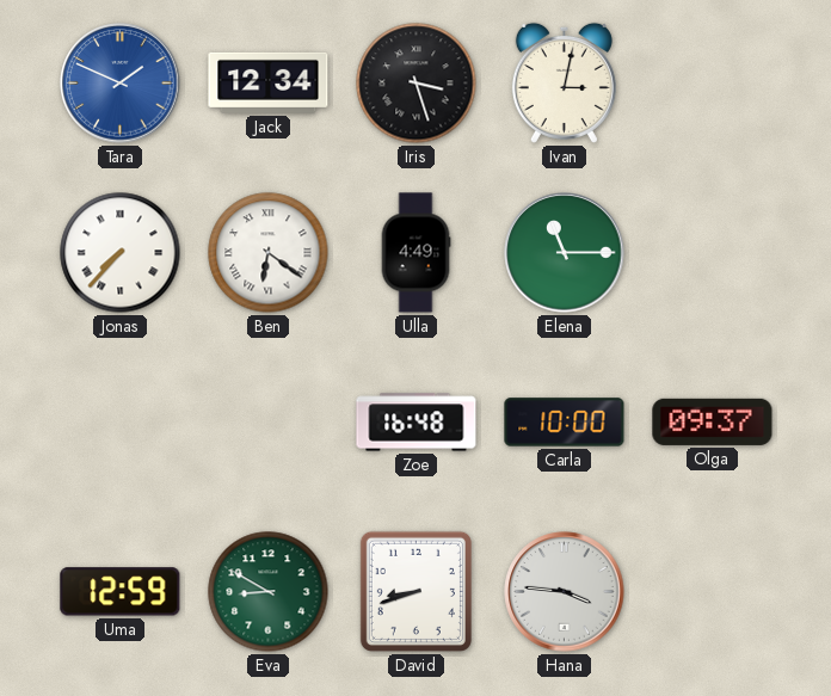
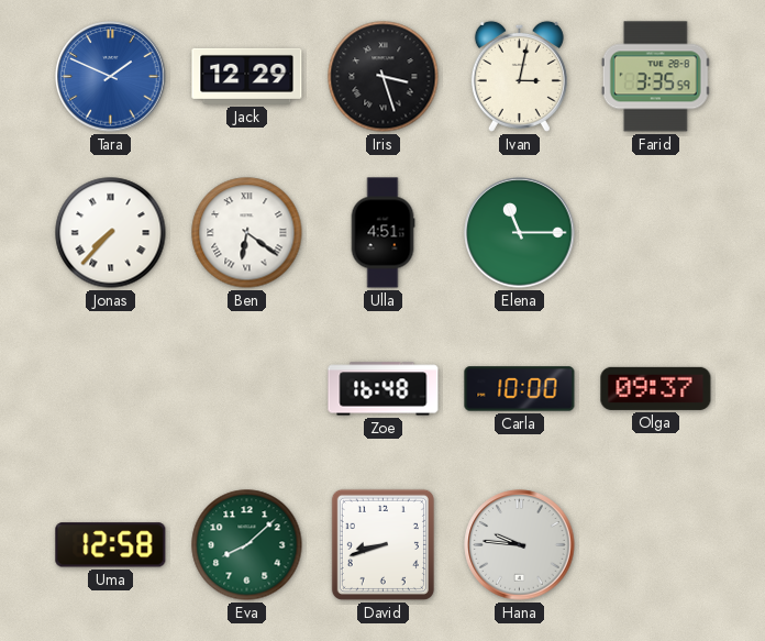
Jack: 12:34 -> 12:29
Farid: none -> 3:35
Ulla: 4:49 -> 4:51
Uma: 12:59 -> 12:58
Eva: 8:50 -> 8:08
Hana: 3:46 -> 9:46
